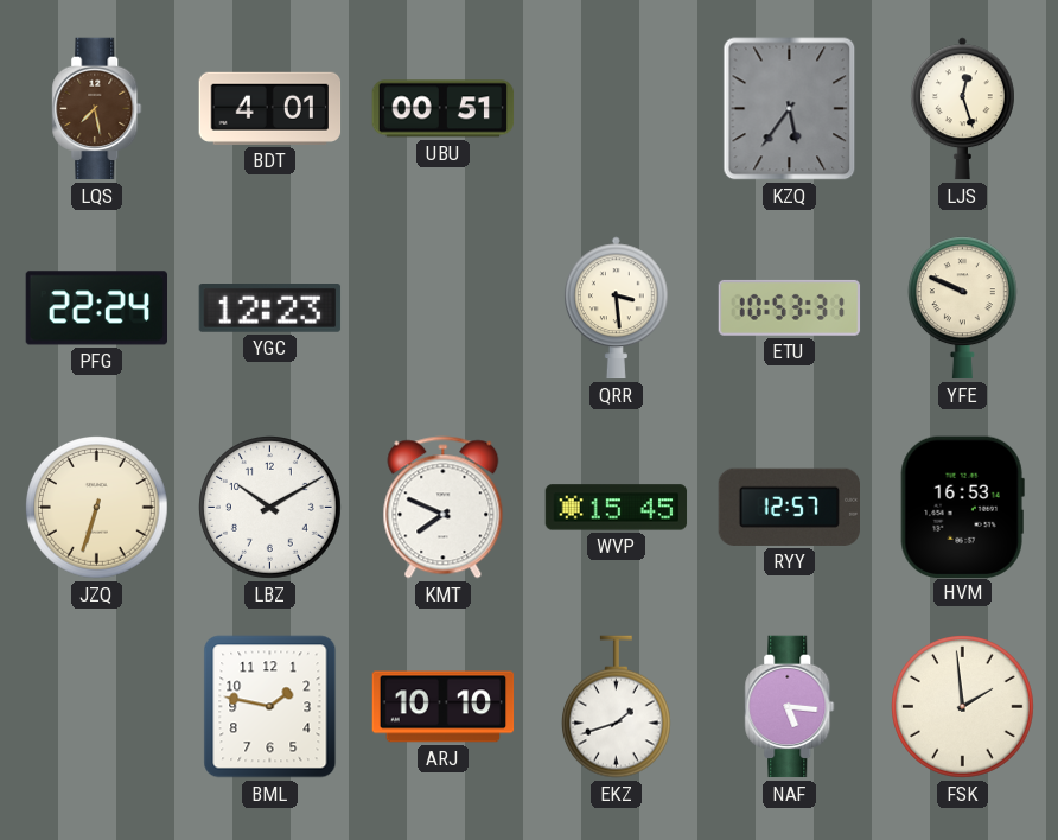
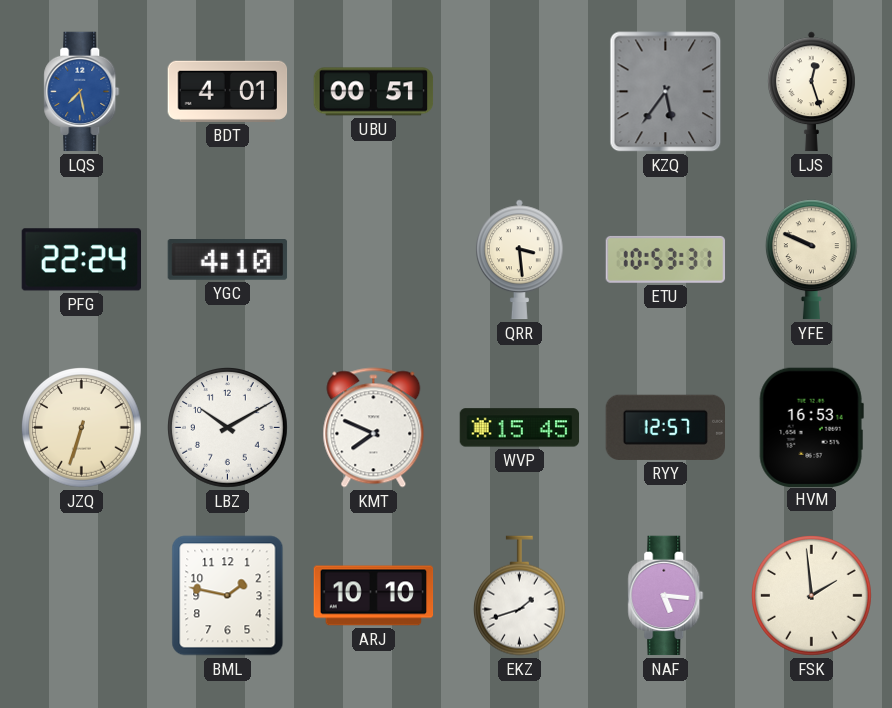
LQS dial: brown -> blue
YGC: 12:23 -> 4:10
